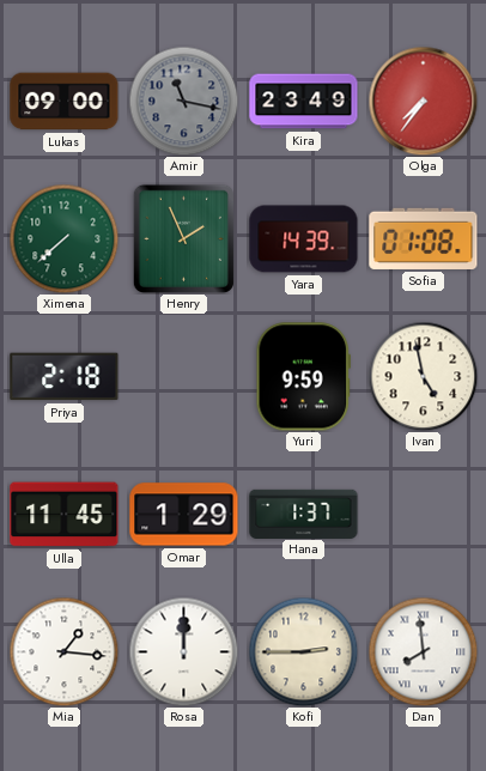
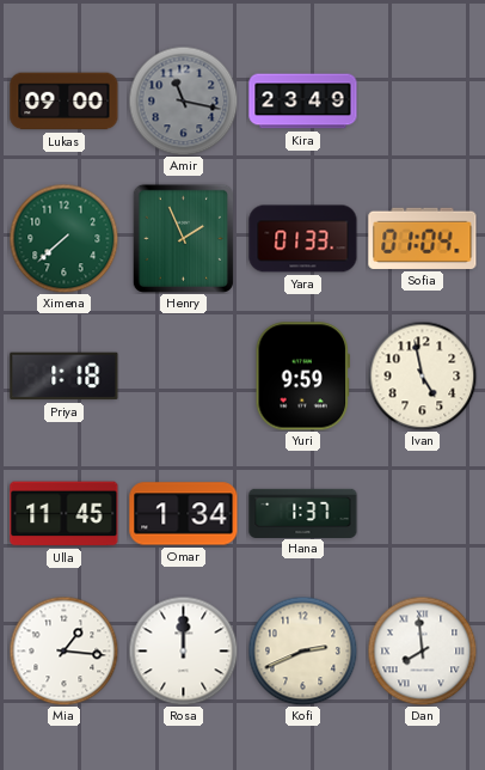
Olga: 7:36 -> none
Yara: 14:39 -> 01:33
Sofia: 01:08 -> 01:04
Priya: 2:18 -> 1:18
Omar: 1:29 -> 1:34
Kofi: 2:45 -> 2:41
